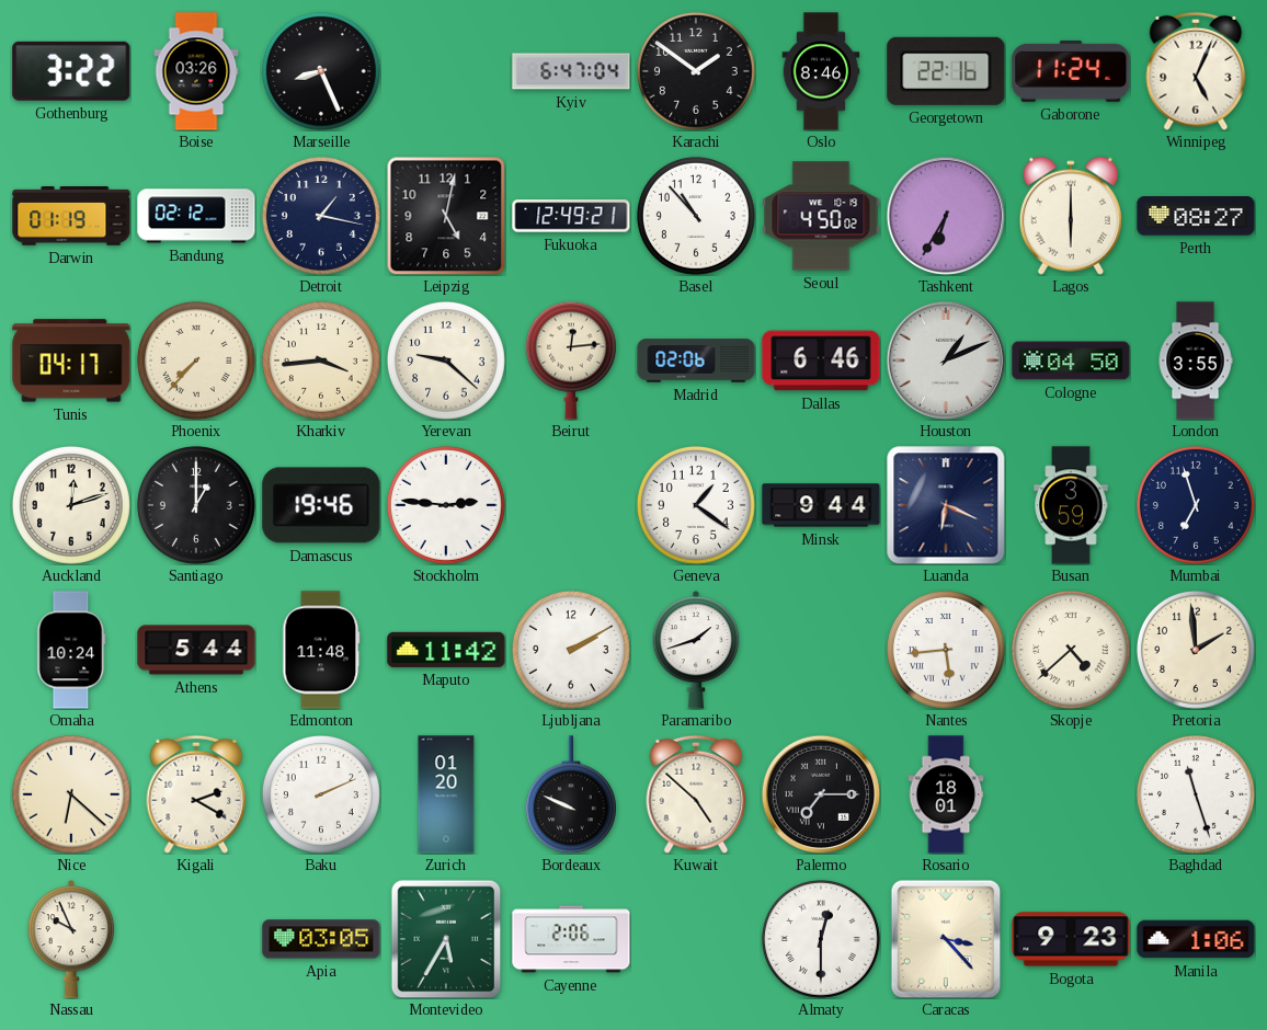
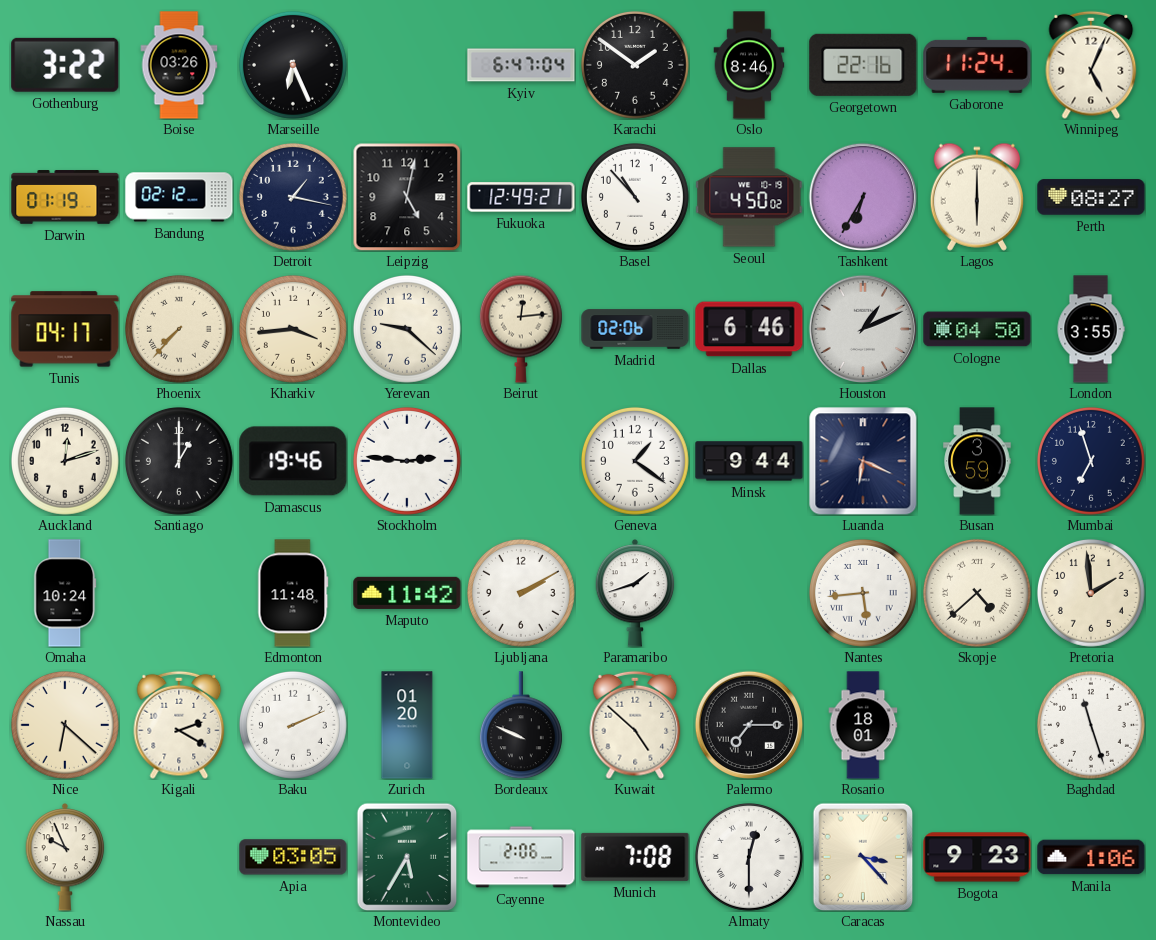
Marseille: 8:26 -> 6:26
Athens: 5:44 -> none
Munich: none -> 7:08
